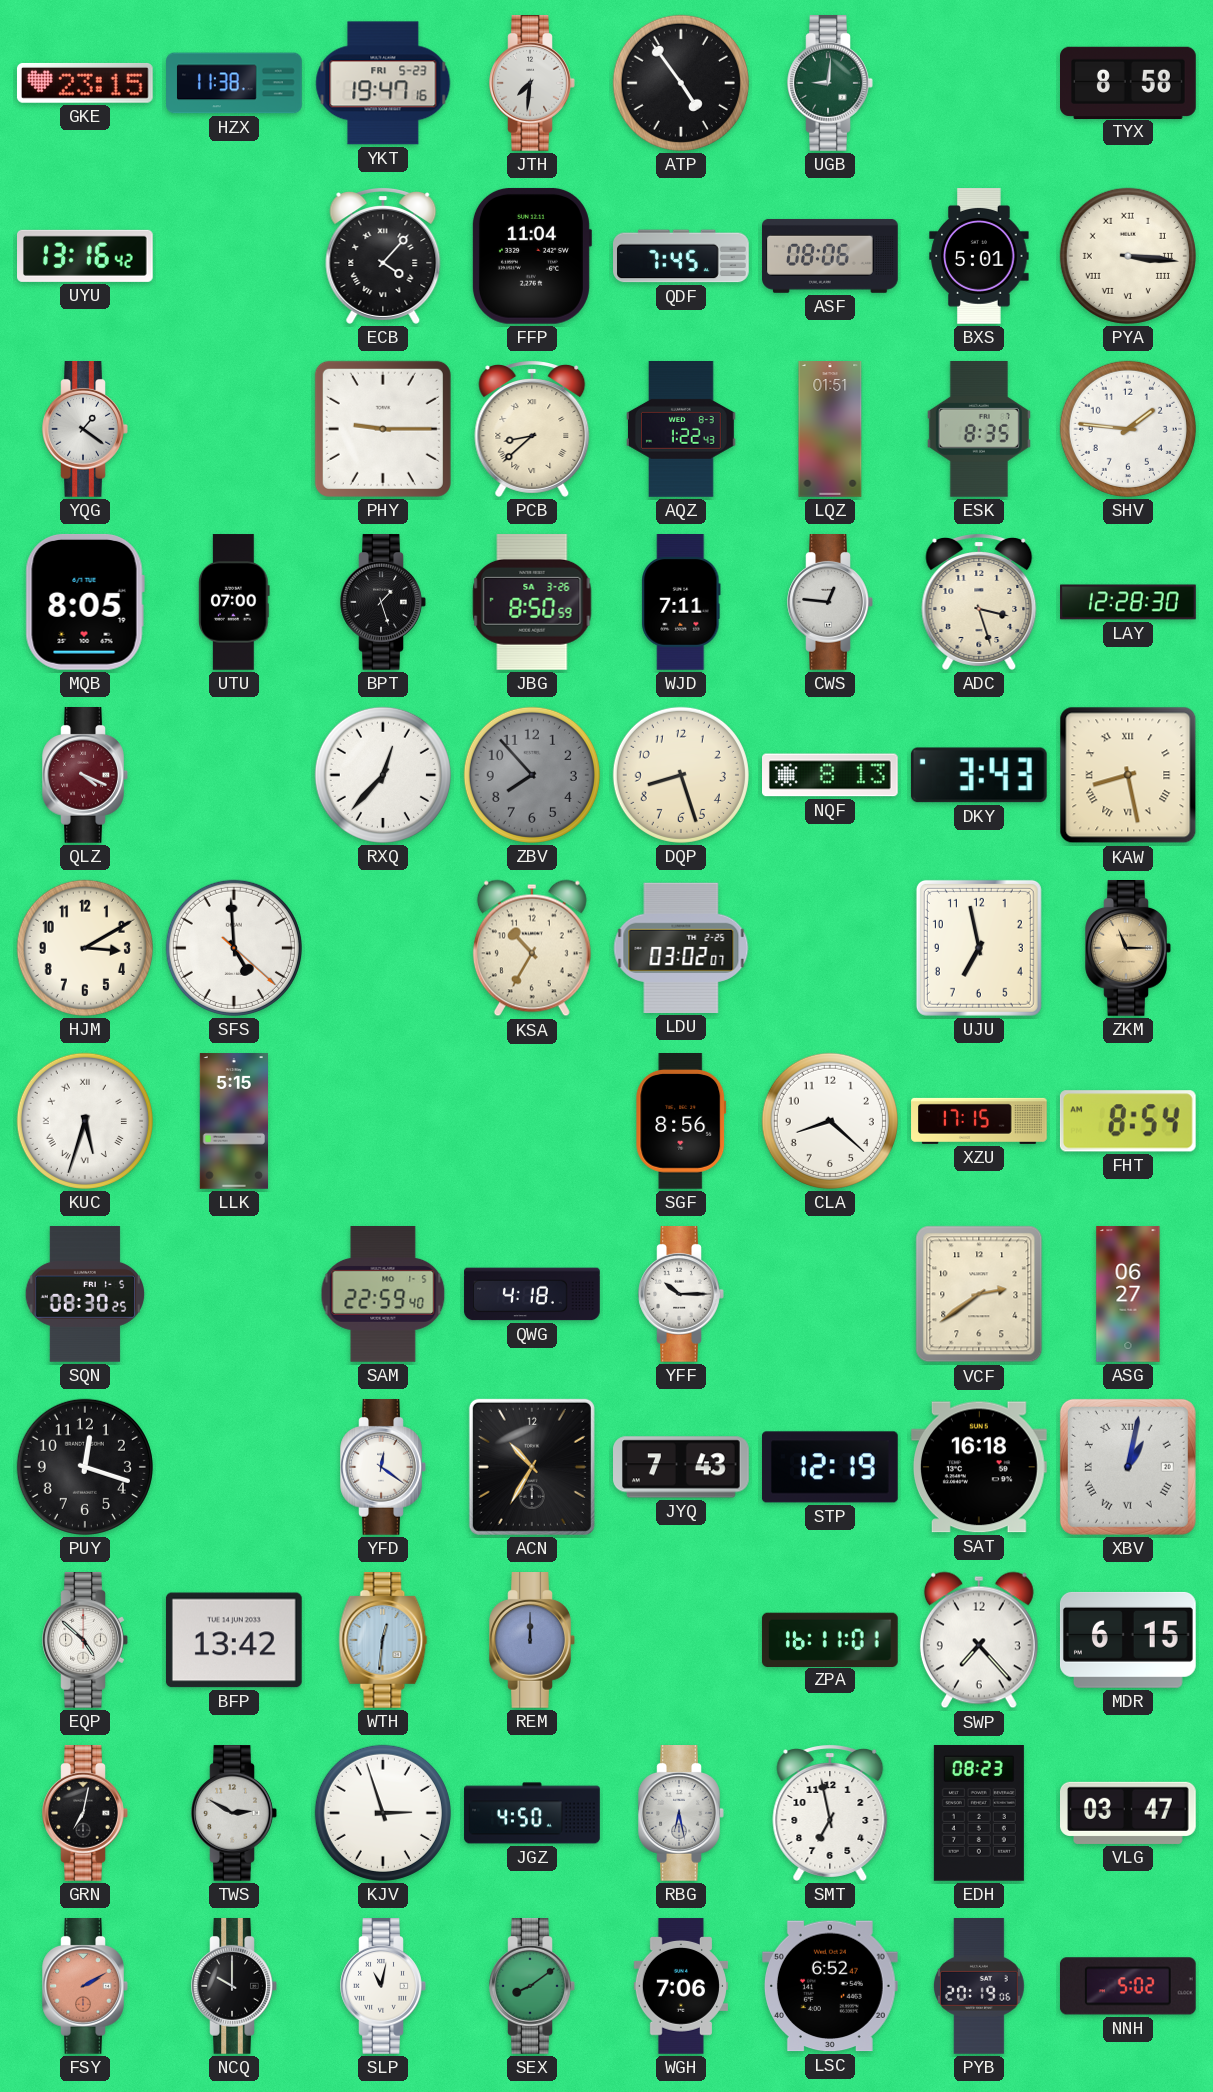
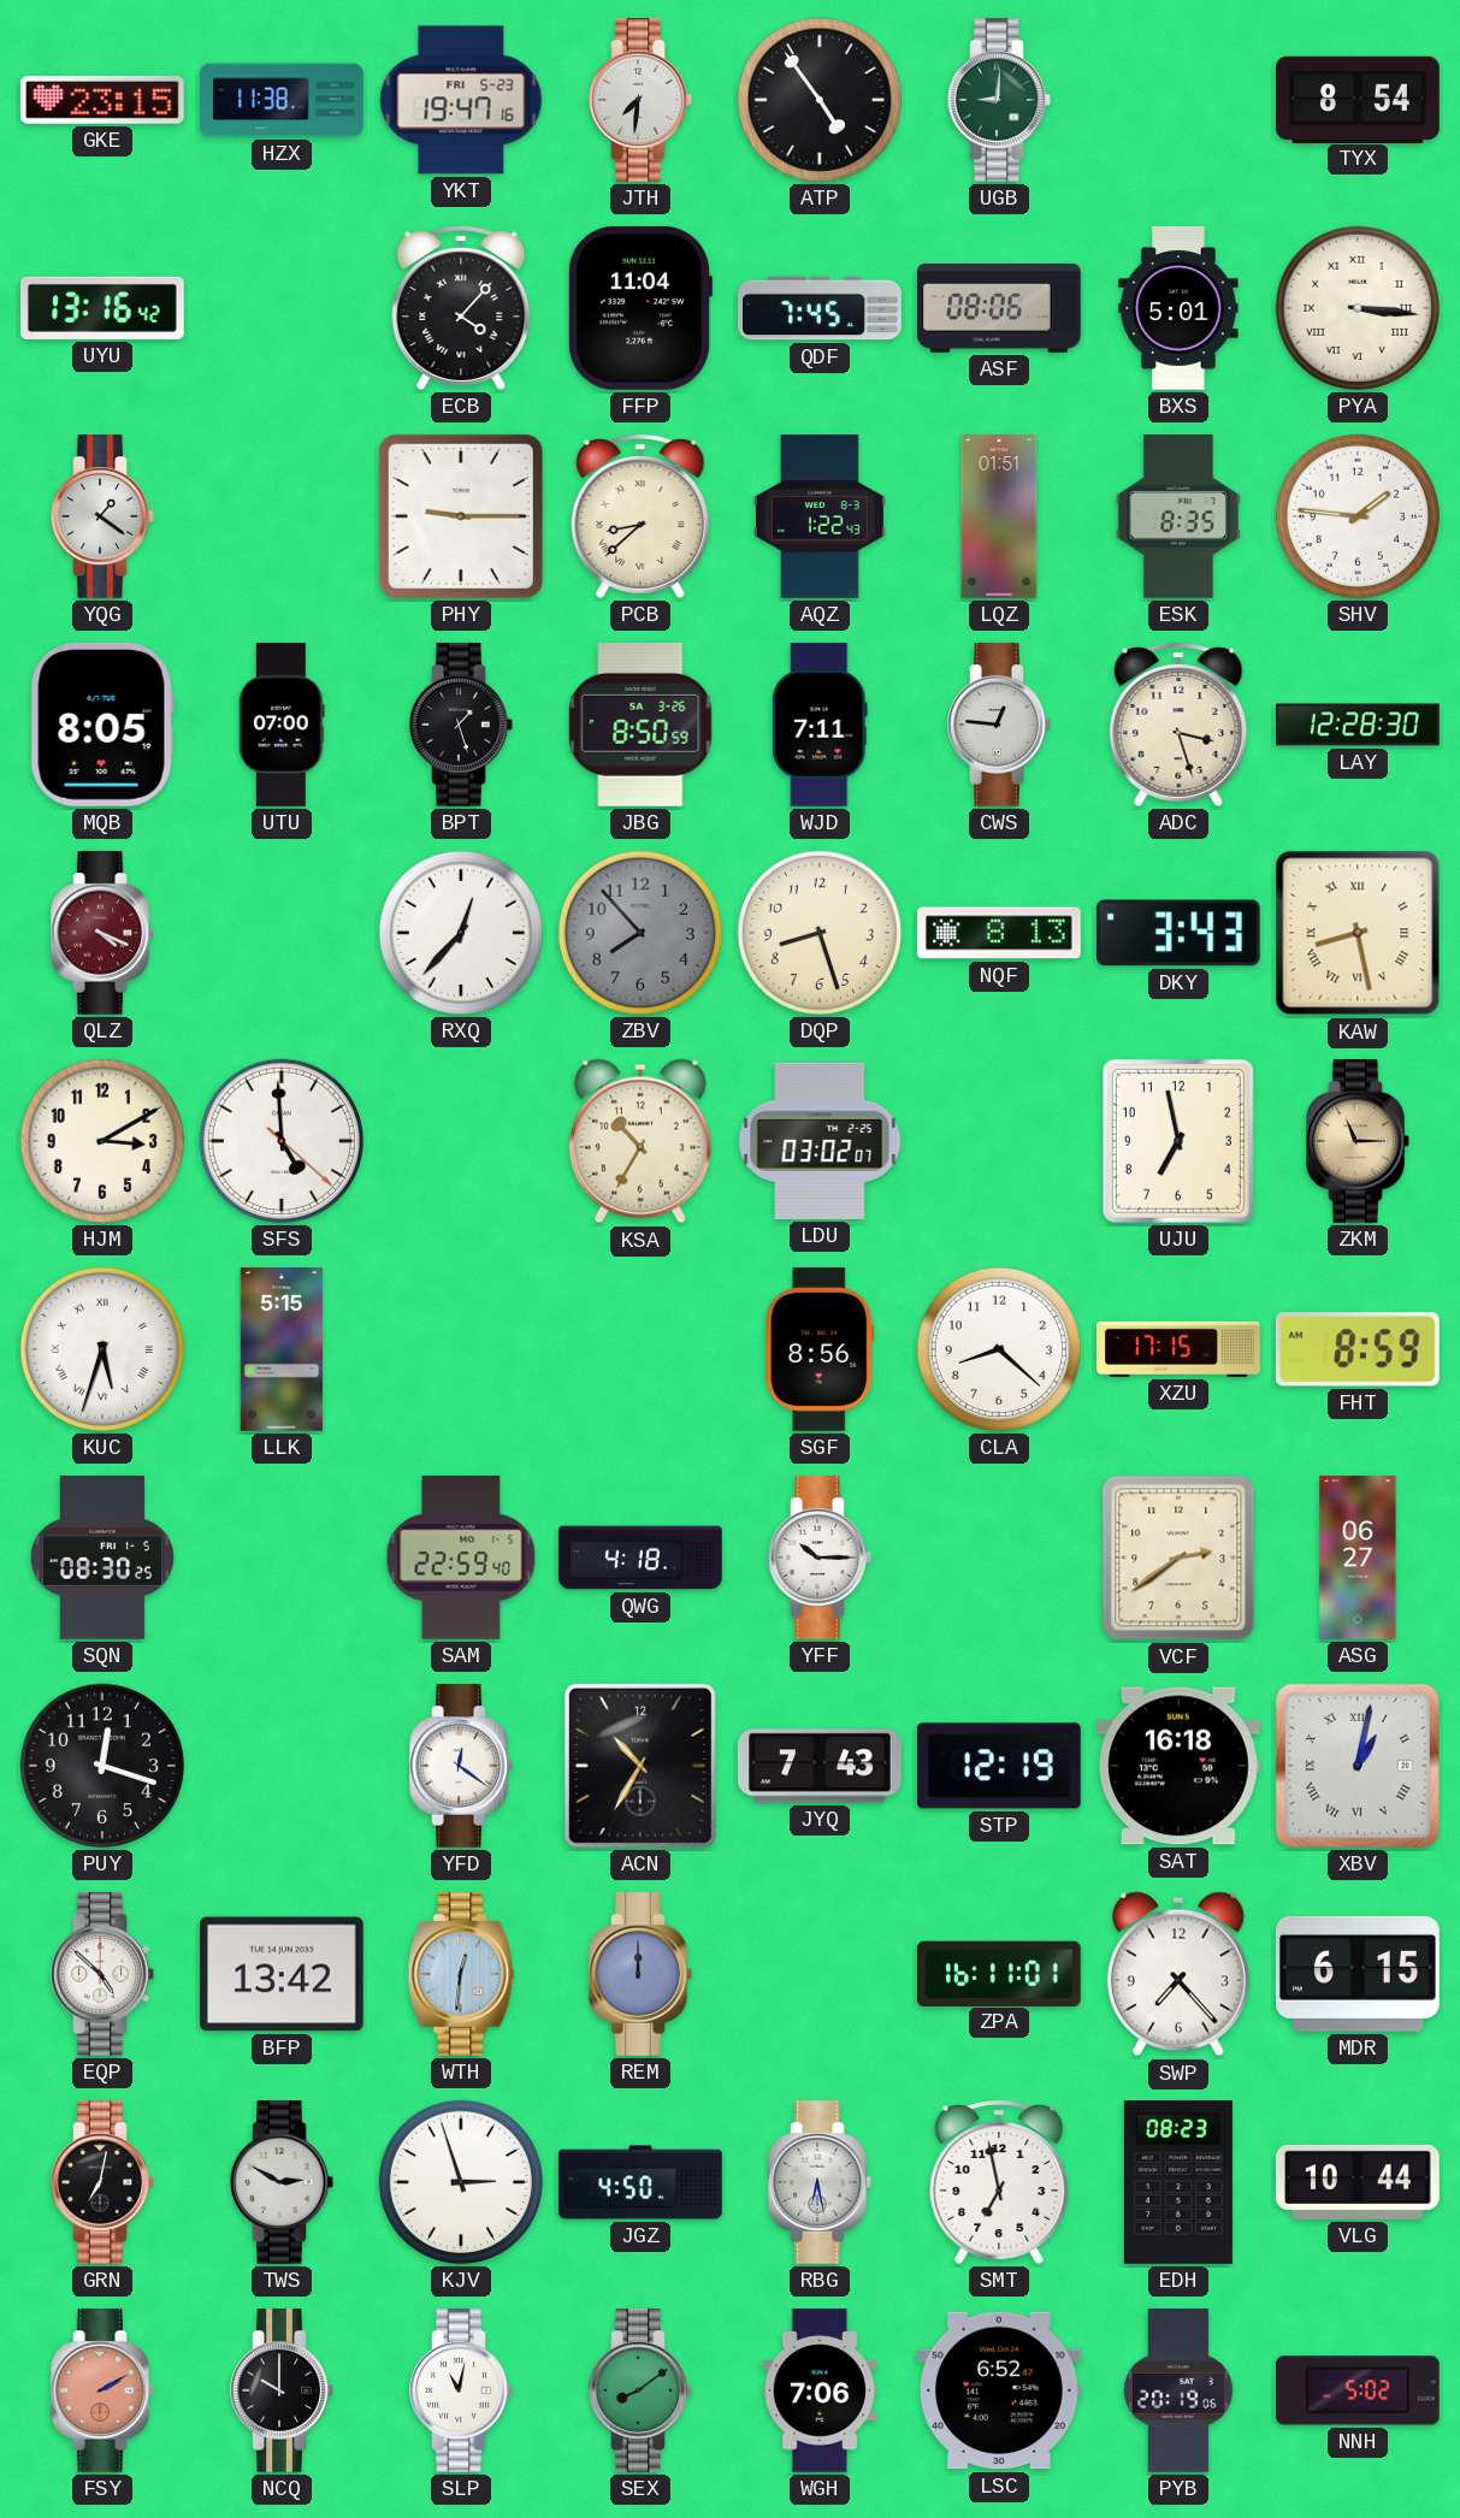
TYX: 8:58 -> 8:54
FHT: 8:54 -> 8:59
VLG: 03:47 -> 10:44
